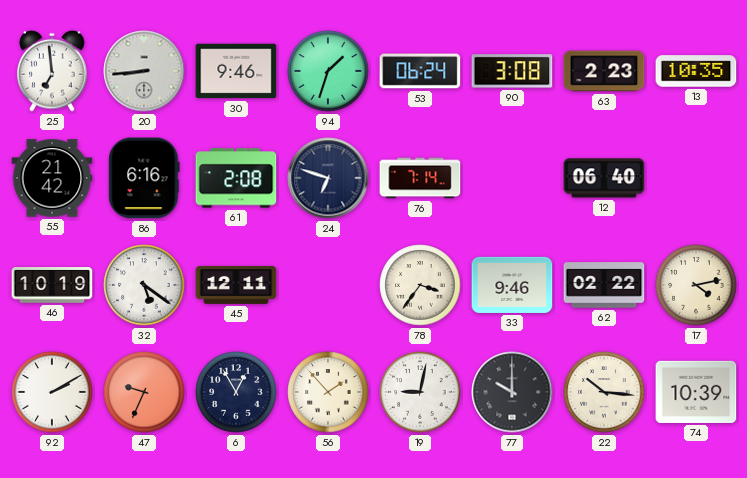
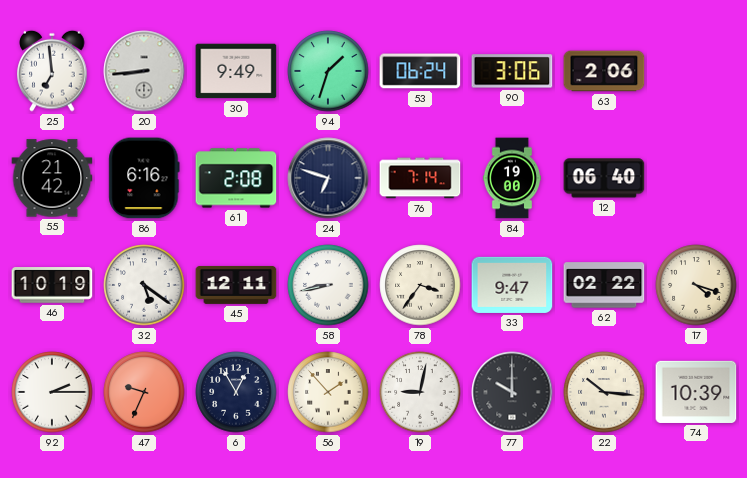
30: 9:46 -> 9:49
90: 3:08 -> 3:06
63: 2:23 -> 2:06
13: 10:35 -> none
84: none -> 19:00
58: none -> 8:43
33: 9:46 -> 9:47
17: 4:13 -> 4:18
92: 2:10 -> 2:15
